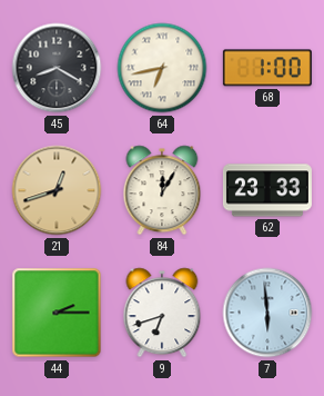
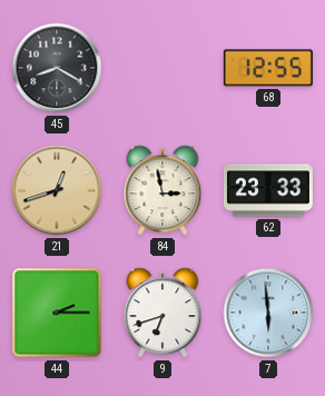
64: 6:43 -> none
68: 1:00 -> 12:55
84: 12:05 -> 2:58
